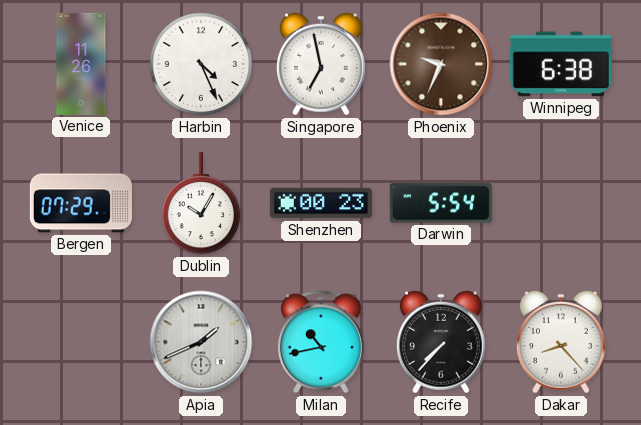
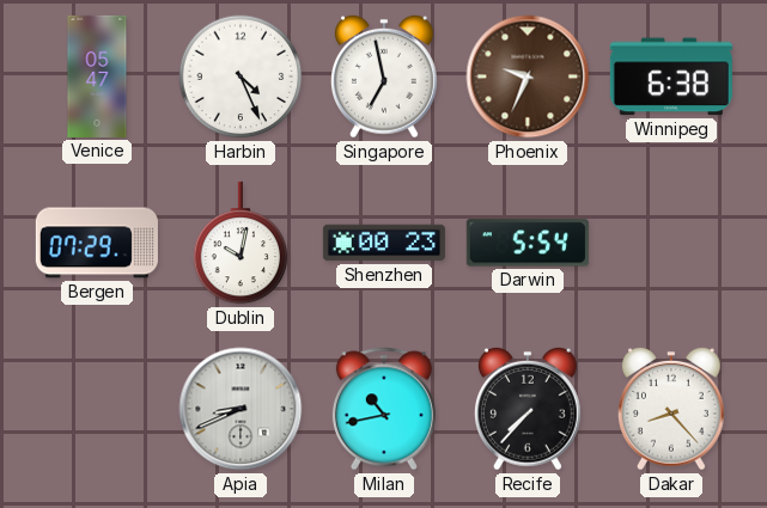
Venice: 11:26 -> 05:47
Dublin: 10:05 -> 10:02
Apia: 1:41 -> 8:41
